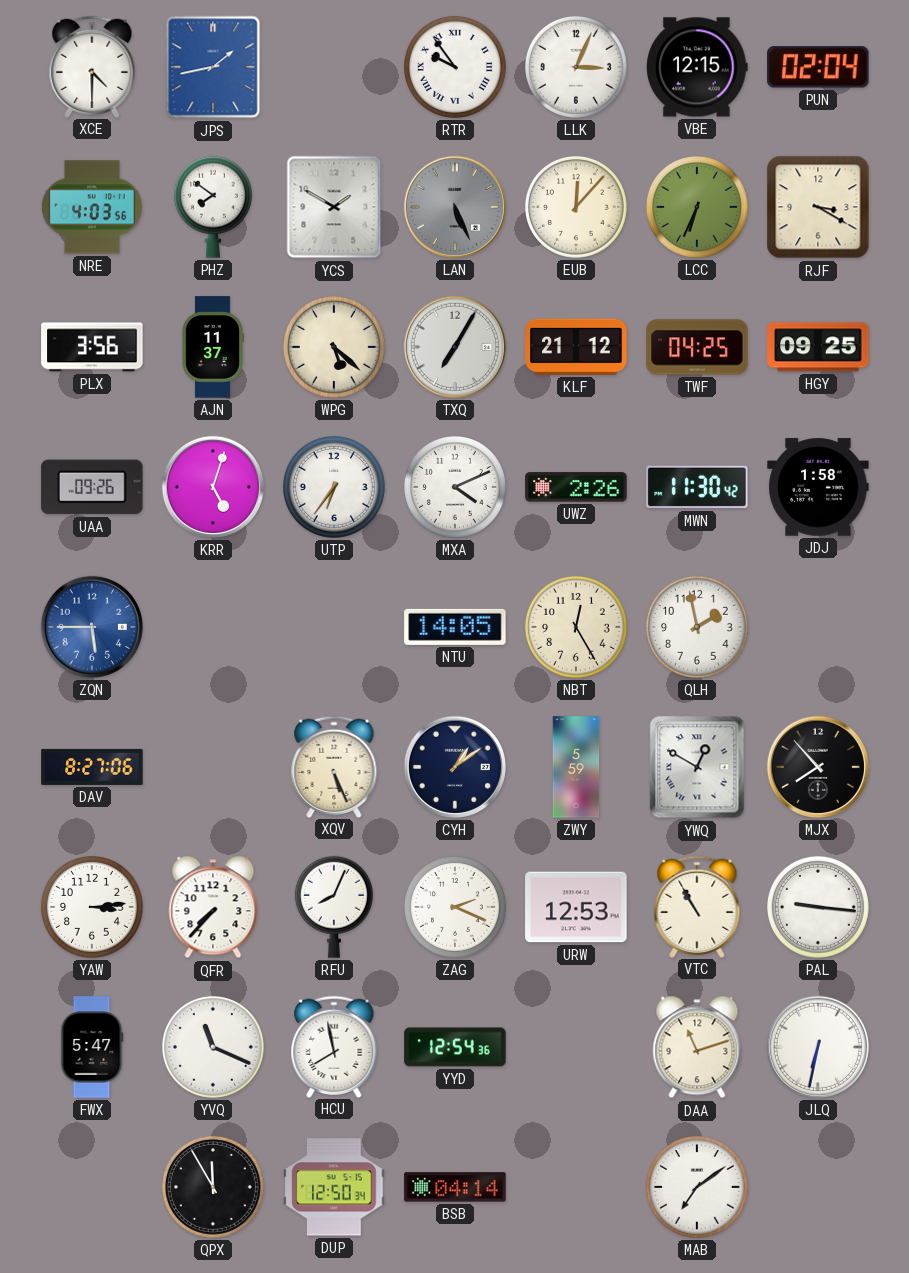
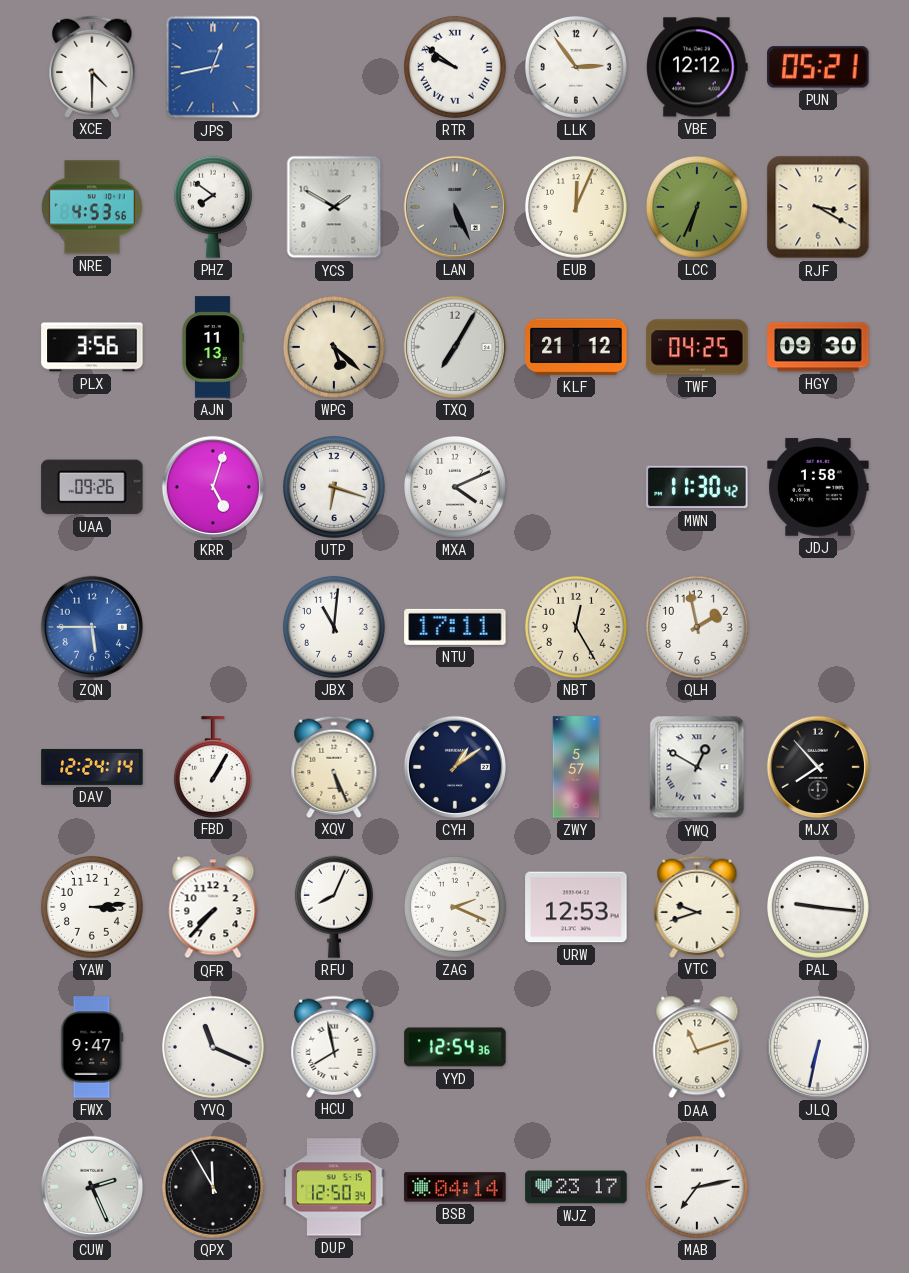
JPS: 1:43 -> 12:43
RTR: 9:54 -> 9:51
LLK: 3:04 -> 2:54
VBE: 12:15 -> 12:12
PUN: 02:04 -> 05:21
NRE: 4:03 -> 4:53
EUB: 12:07 -> 12:04
AJN: 11:37 -> 11:13
HGY: 09:25 -> 09:30
UTP: 6:36 -> 6:18
UWZ: 2:26 -> none
JBX: none -> 11:01
NTU: 14:05 -> 17:11
DAV: 8:27 -> 12:24
FBD: none -> 1:05
ZWY: 5:59 -> 5:57
VTC: 10:55 -> 9:42
FWX: 5:47 -> 9:47
CUW: none -> 2:26
WJZ: none -> 23:17
MAB: 7:09 -> 7:13
